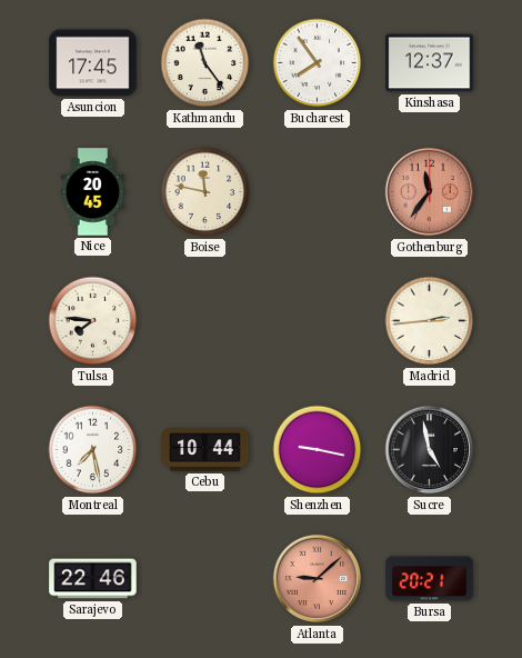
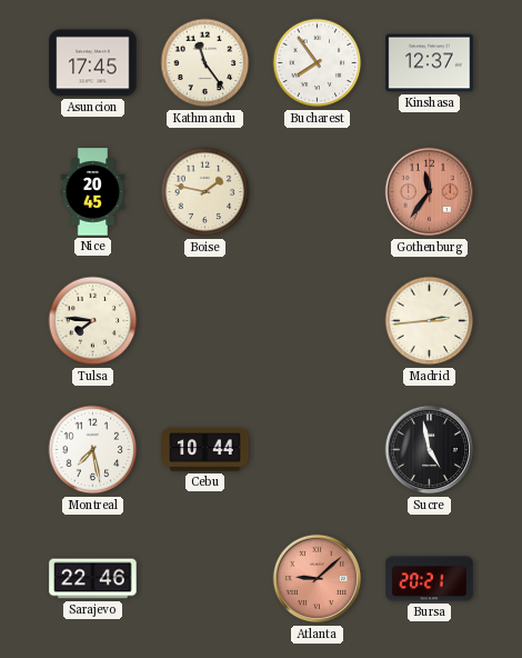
Boise: 11:47 -> 1:47
Shenzhen: 9:17 -> none
